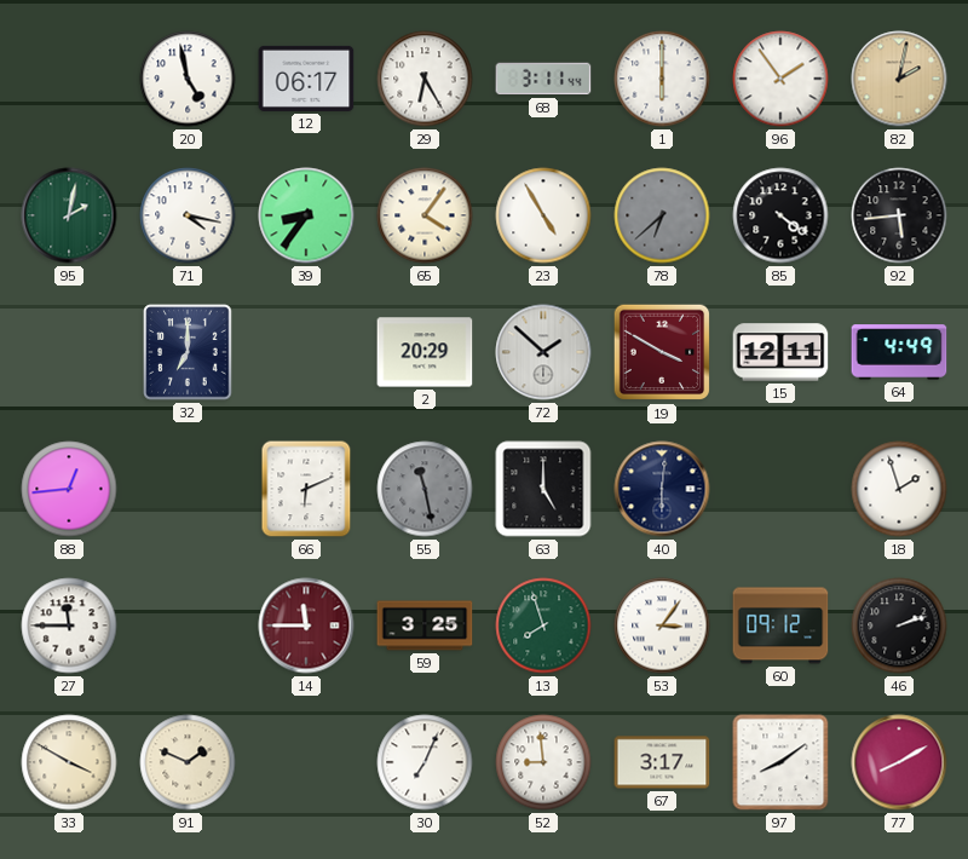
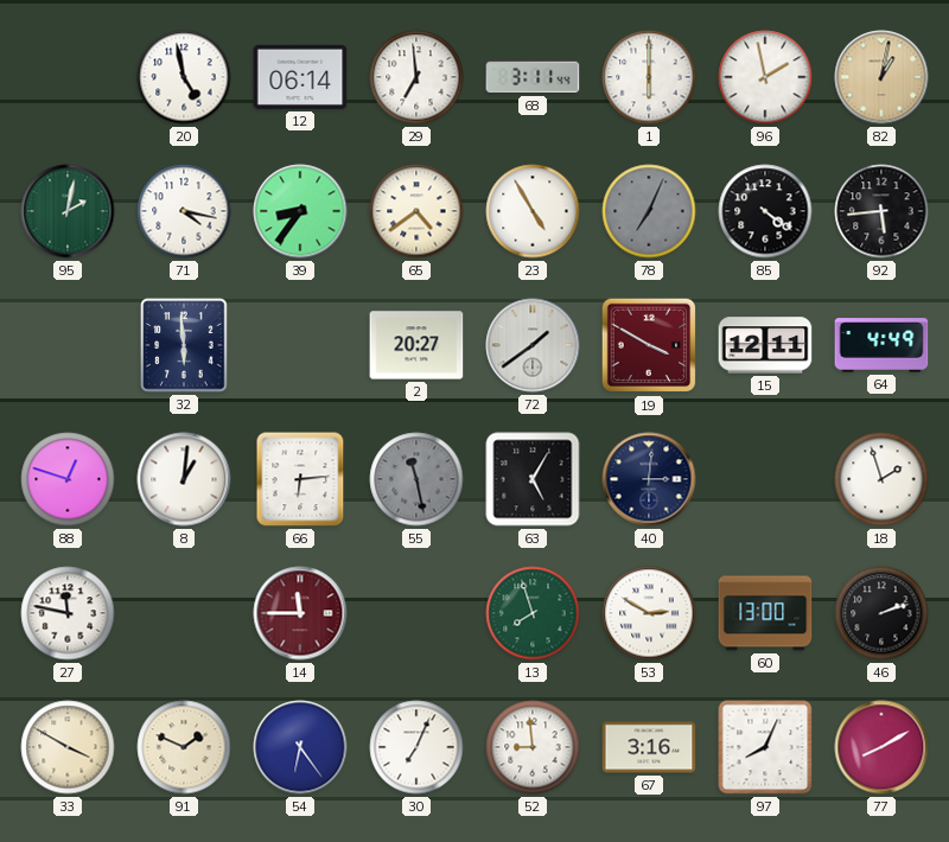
12: 06:17 -> 06:14
29: 6:25 -> 6:59
96: 1:54 -> 1:58
82: 2:02 -> 1:02
65: 4:06 -> 4:39
78: 6:38 -> 7:04
32: 7:00 -> 5:59
2: 20:29 -> 20:27
72: 1:52 -> 1:39
88: 12:44 -> 12:48
8: none -> 1:01
66: 6:11 -> 6:14
63: 5:00 -> 5:05
40: 6:01 -> 3:01
27: 11:45 -> 11:47
59: 3:25 -> none
53: 3:06 -> 2:50
60: 09:12 -> 13:00
54: none -> 6:24
67: 3:17 -> 3:16
97: 8:09 -> 8:04
